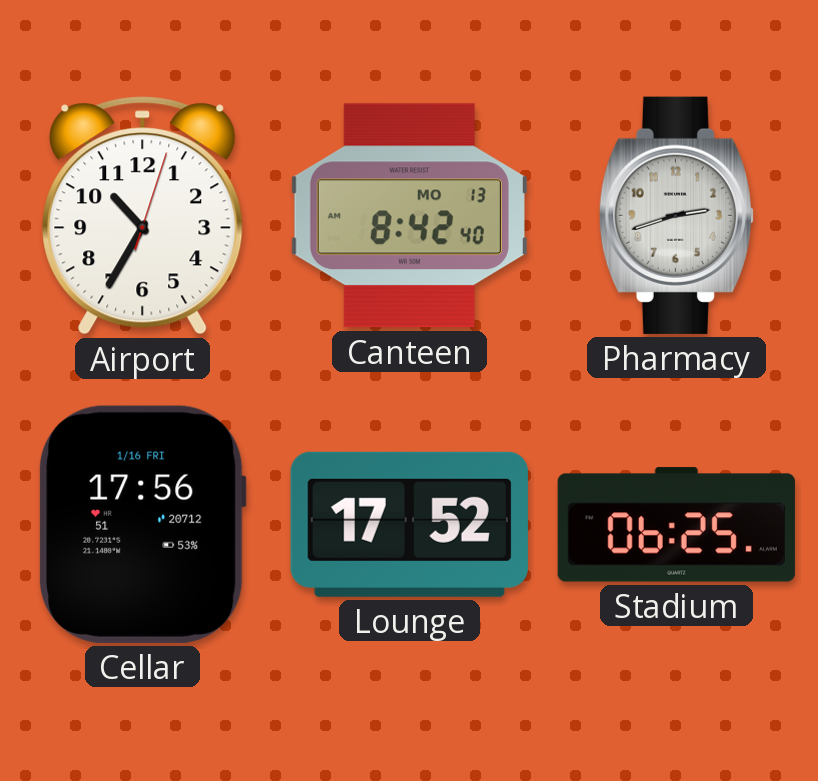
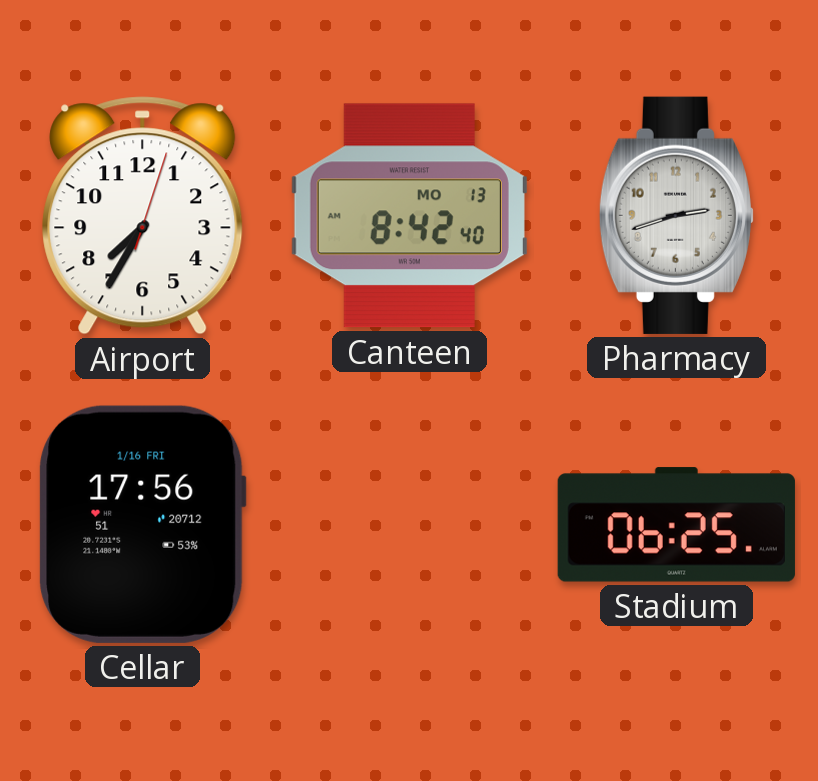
Airport: 10:35 -> 7:35
Lounge: 17:52 -> none
